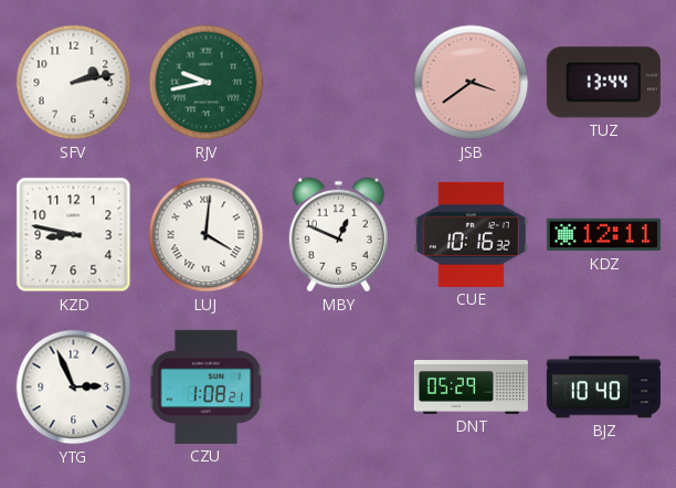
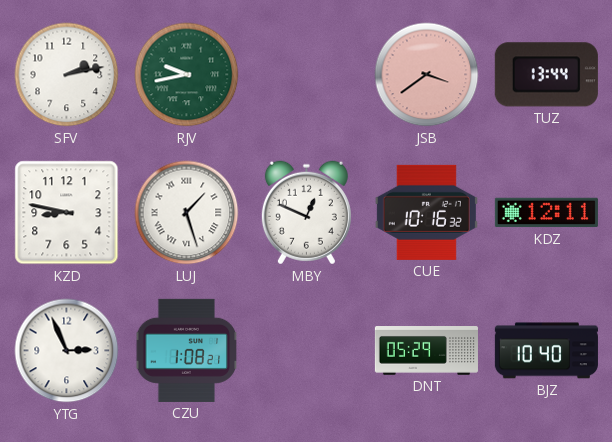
LUJ: 4:01 -> 1:27
